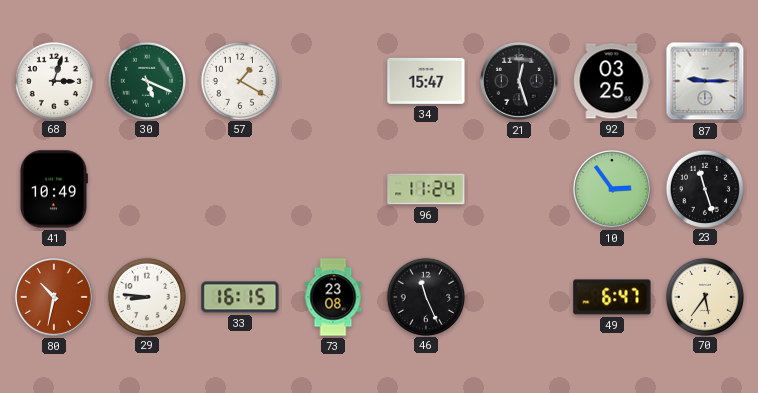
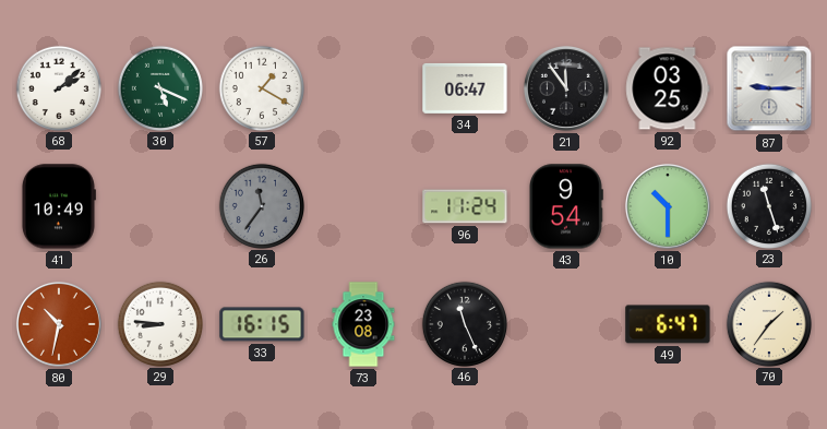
68: 3:03 -> 2:08
34: 15:47 -> 06:47
21: 12:27 -> 11:54
26: none -> 11:36
43: none -> 9:54
10: 2:54 -> 10:30
70: 5:36 -> 1:36
